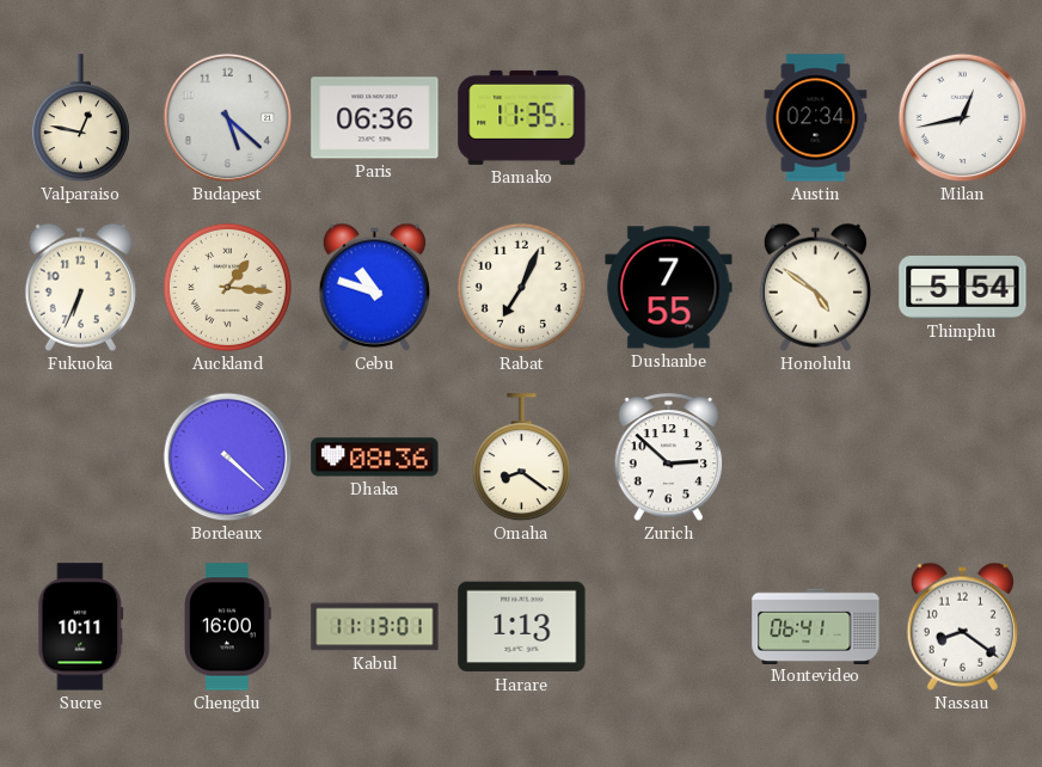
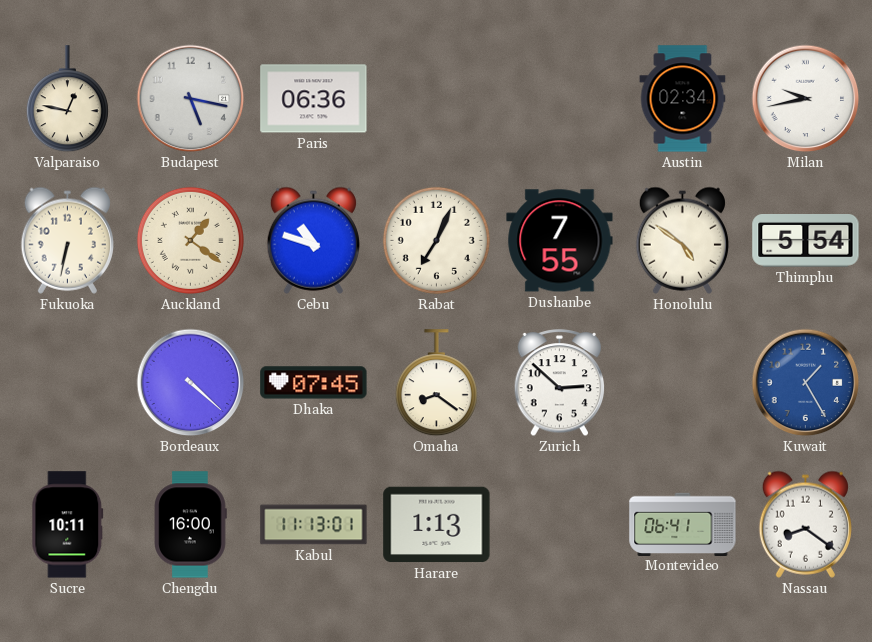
Budapest: 5:22 -> 5:17
Bamako: 11:35 -> none
Milan: 12:43 -> 9:43
Fukuoka: 6:34 -> 6:32
Auckland: 1:16 -> 1:21
Dhaka: 08:36 -> 07:45
Kuwait: none -> 1:25
